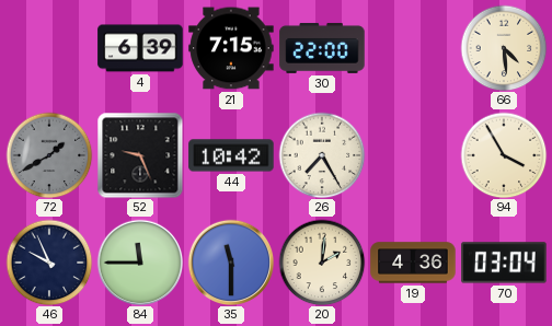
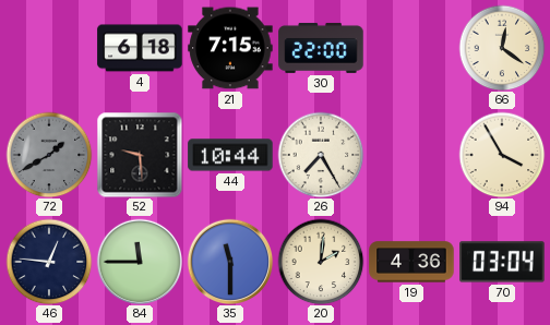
4: 6:39 -> 6:18
66: 4:29 -> 12:21
52: 9:26 -> 9:29
44: 10:42 -> 10:44
46: 9:56 -> 12:46
